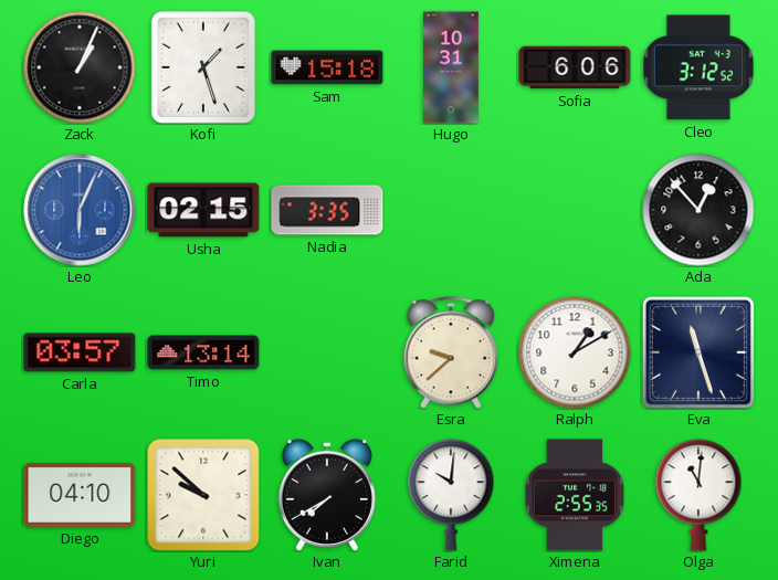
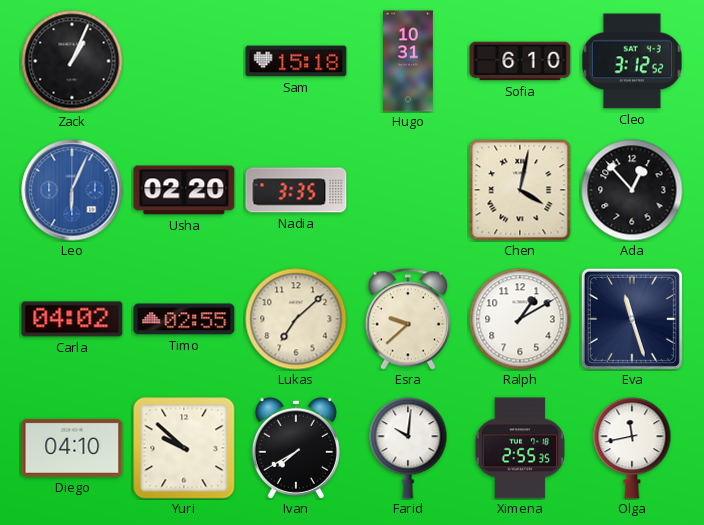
Kofi: 1:27 -> none
Sofia: 6:06 -> 6:10
Usha: 02:15 -> 02:20
Chen: none -> 4:02
Carla: 03:57 -> 04:02
Timo: 13:14 -> 02:55
Lukas: none -> 7:08
Olga: 11:01 -> 11:43
